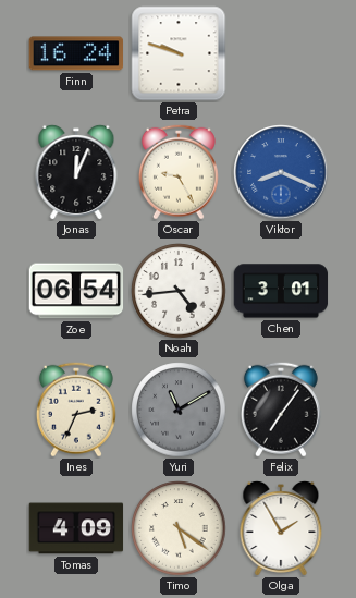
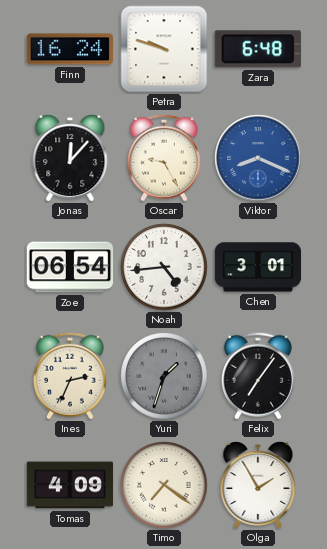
Zara: none -> 6:48
Jonas: 12:04 -> 12:07
Yuri: 11:10 -> 1:33
Timo: 5:21 -> 7:21
